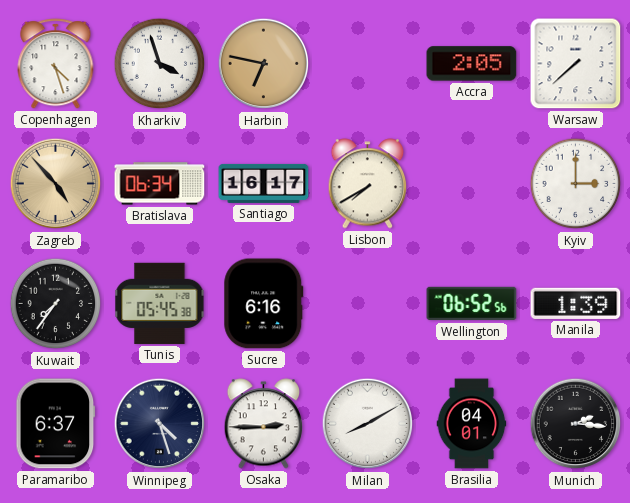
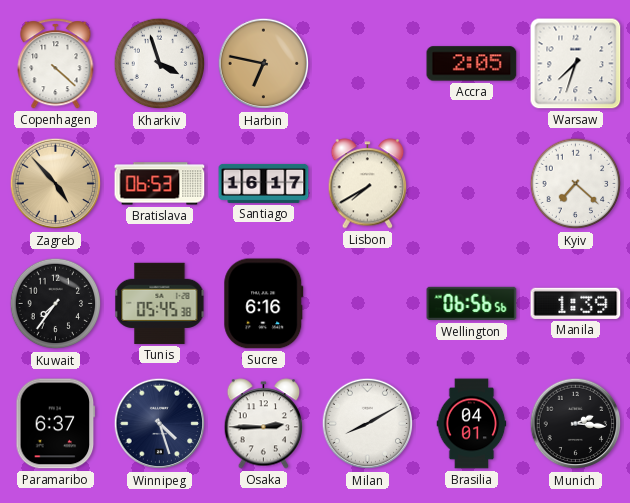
Copenhagen: 4:27 -> 4:22
Warsaw: 7:38 -> 7:33
Bratislava: 06:34 -> 06:53
Kyiv: 3:00 -> 7:22
Wellington: 06:52 -> 06:56
